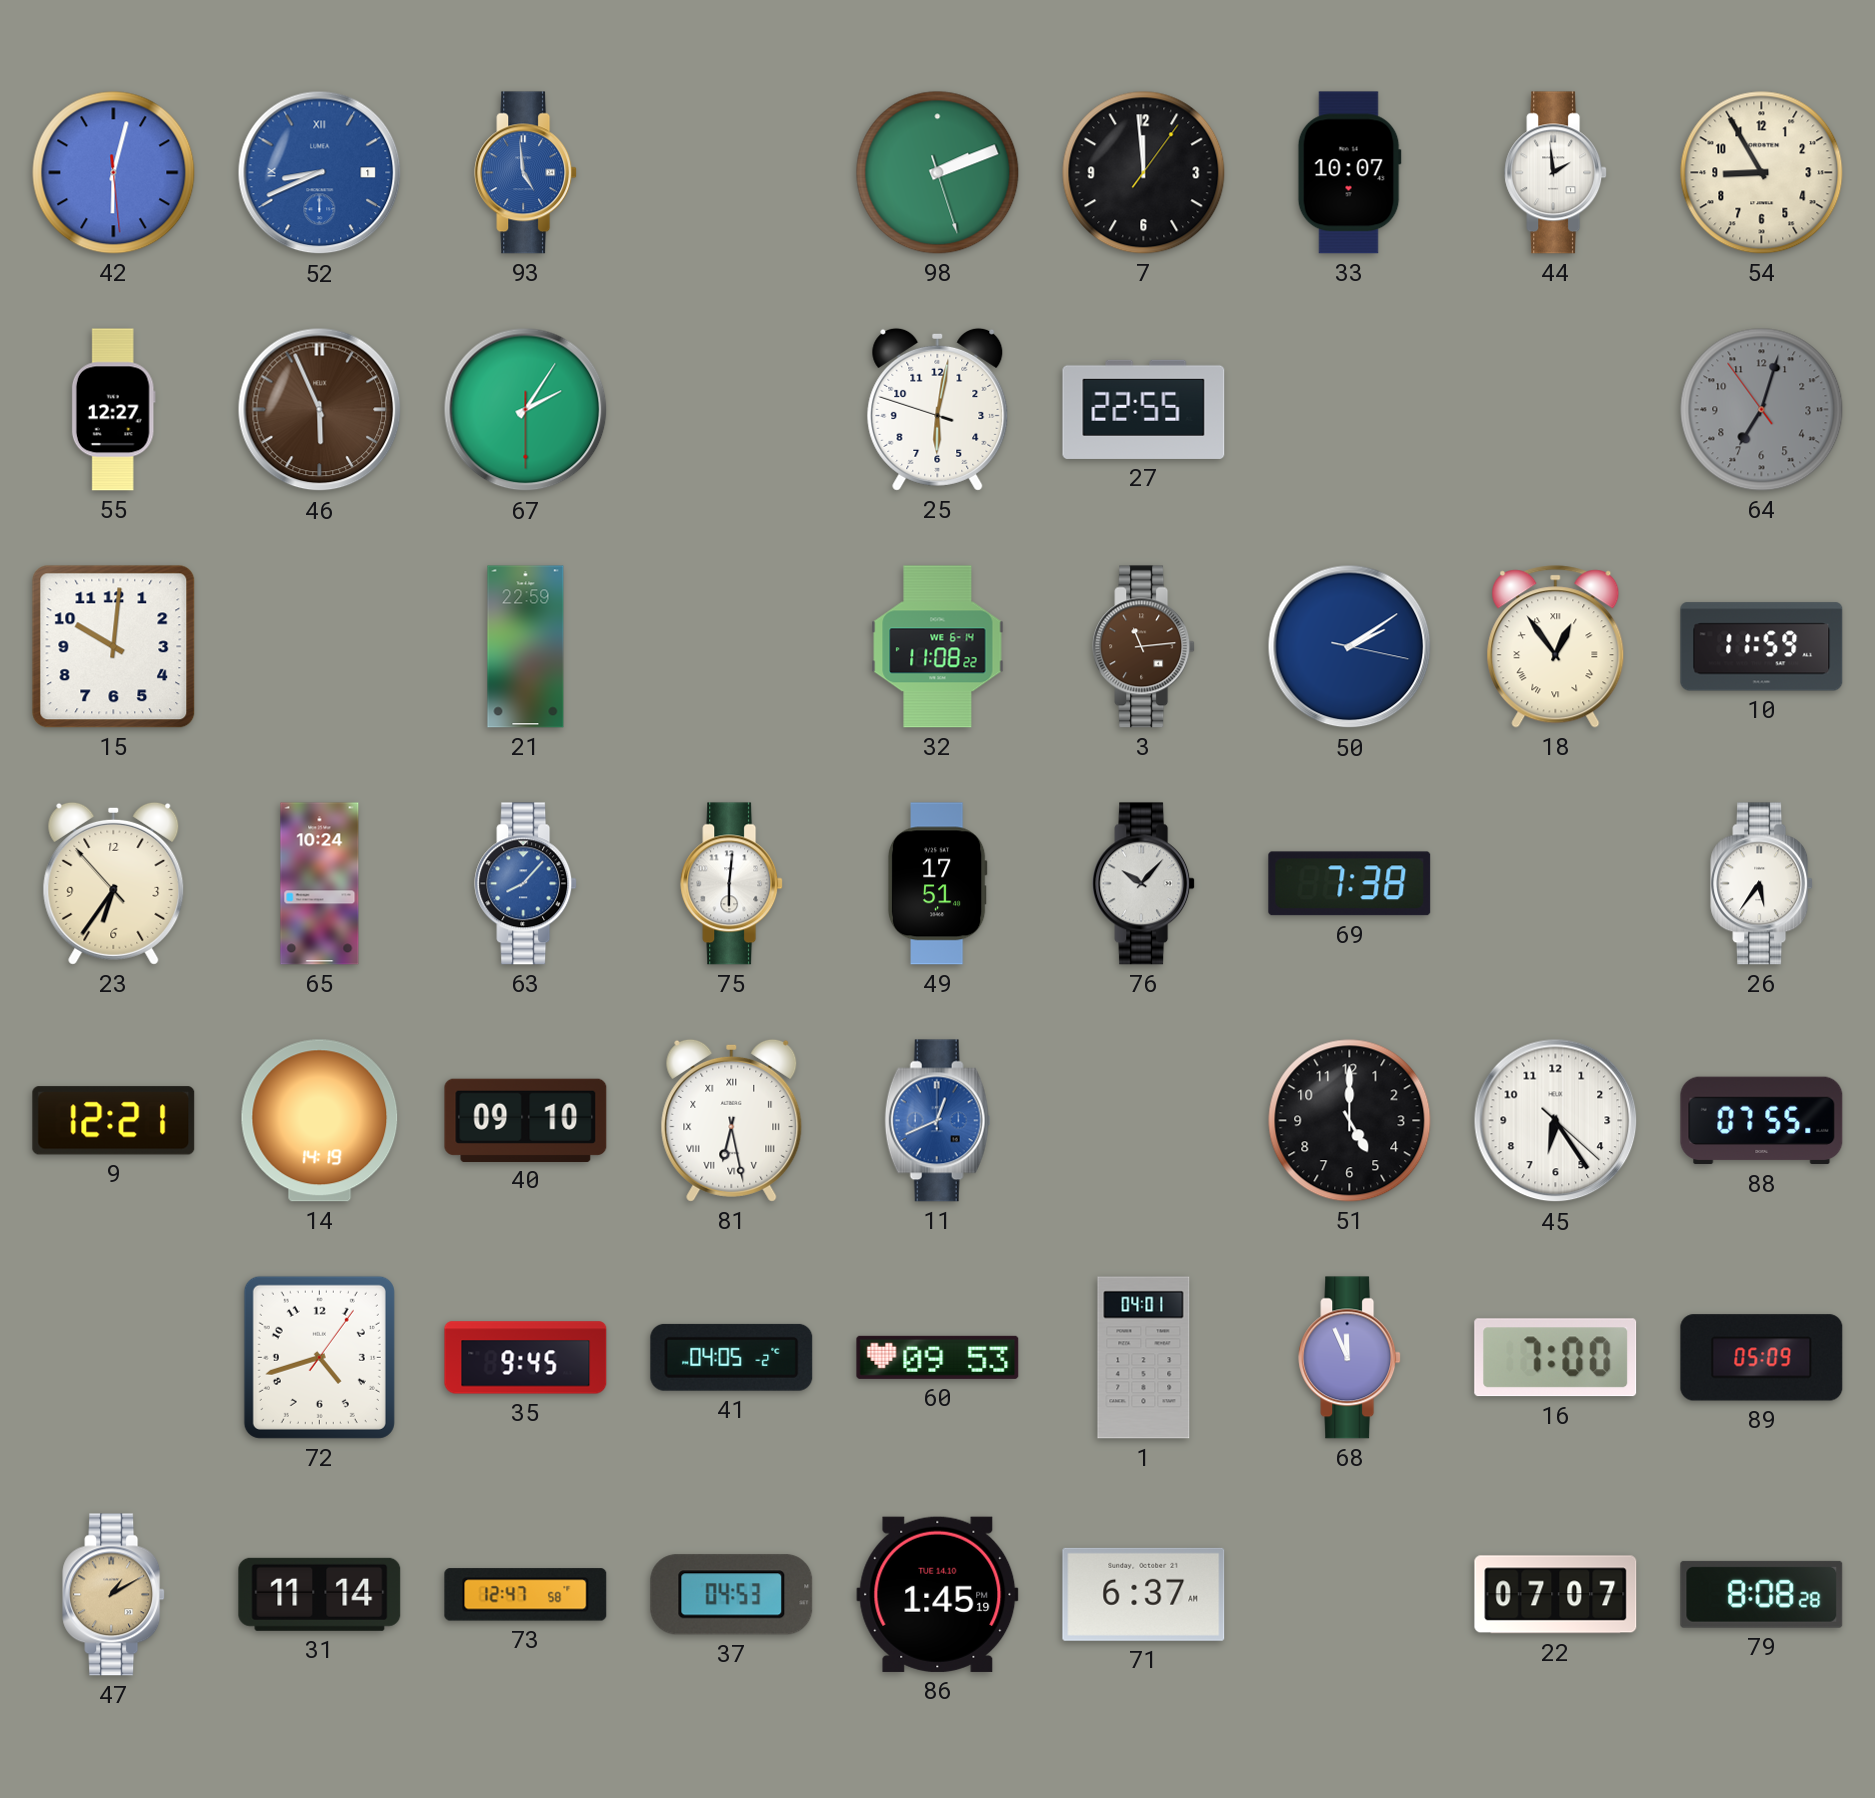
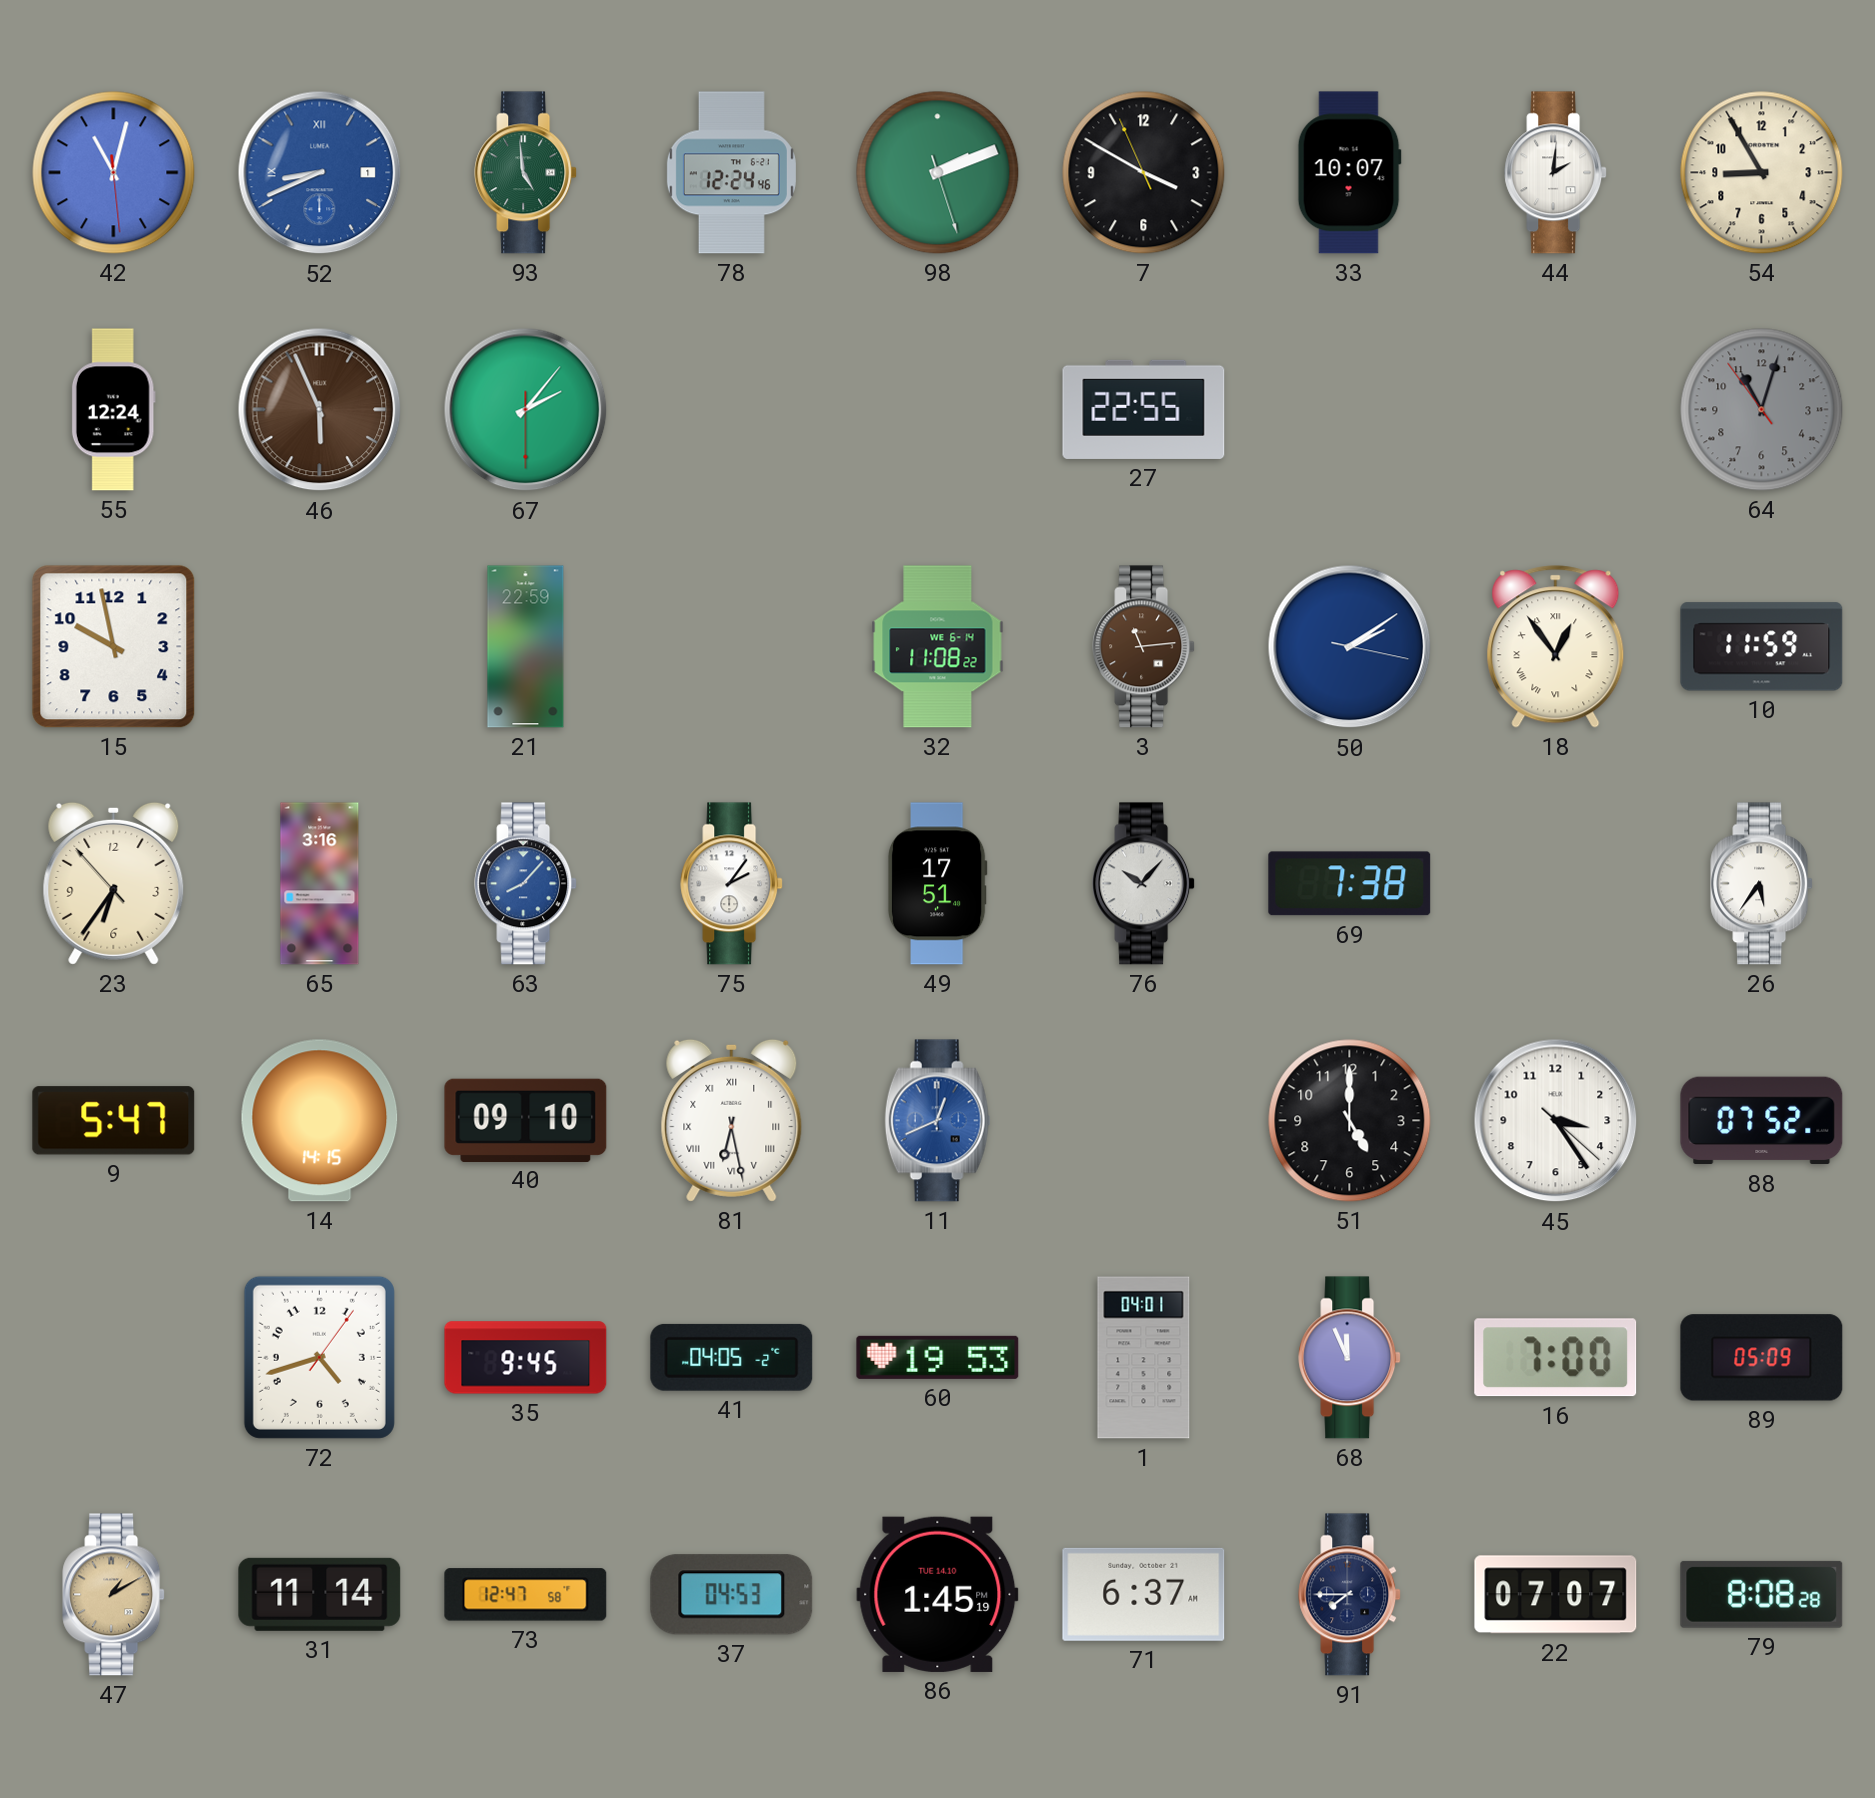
42: 6:02 -> 11:02
93 dial: blue -> green
78: none -> 12:24
7: 11:59 -> 3:49
44: 1:59 -> 2:01
55: 12:27 -> 12:24
67: 2:05 -> 2:06
25: 6:01 -> none
64: 7:02 -> 11:02
15: 10:01 -> 9:58
65: 10:24 -> 3:16
75: 6:01 -> 2:06
9: 12:21 -> 5:47
14: 14:19 -> 14:15
45: 6:24 -> 3:24
88: 07:55 -> 07:52
60: 09:53 -> 19:53
91: none -> 7:45
